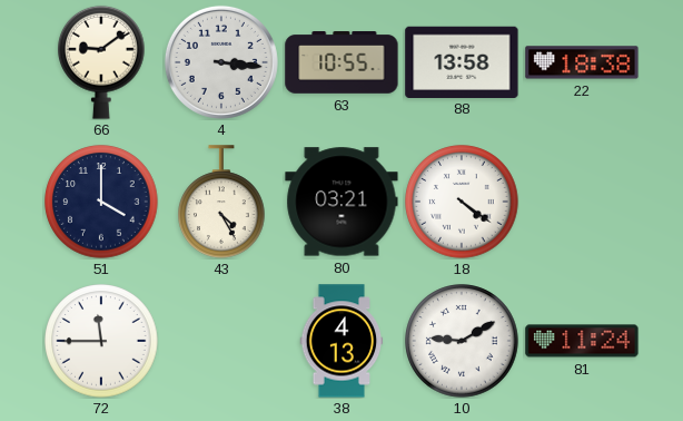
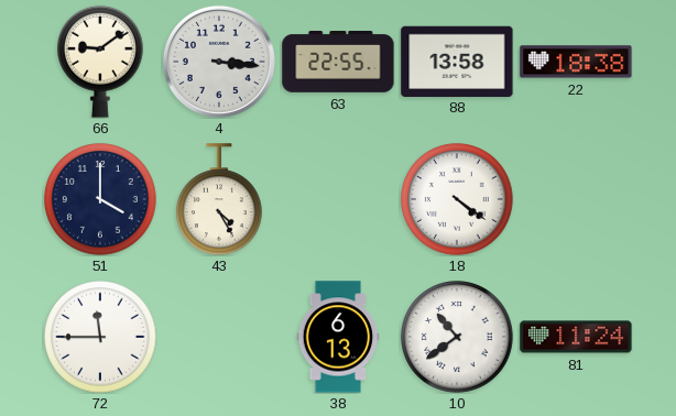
63: 10:55 -> 22:55
80: 03:21 -> none
38: 4:13 -> 6:13
10: 9:10 -> 10:39
